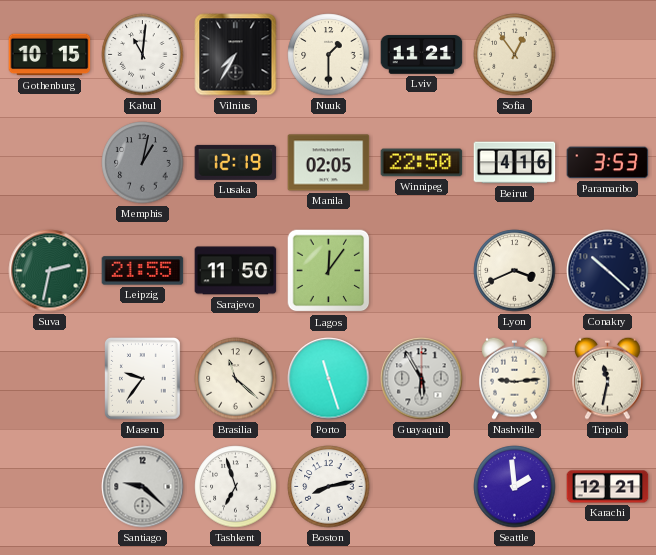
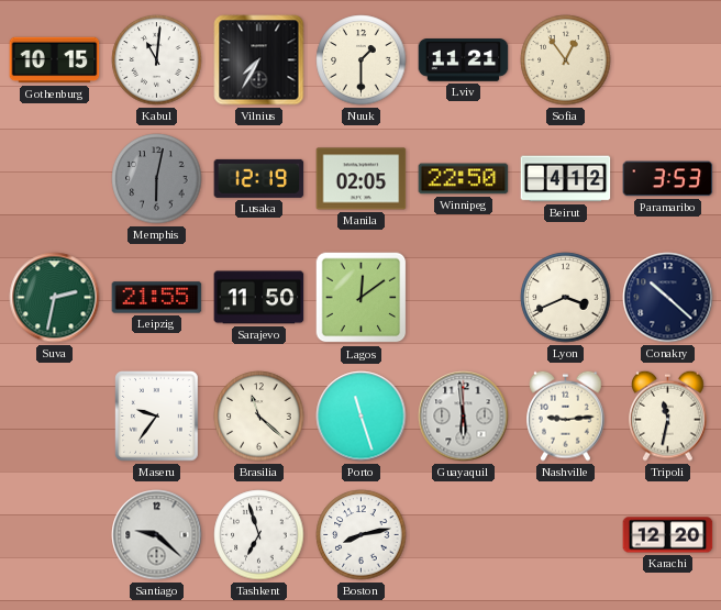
Memphis: 1:02 -> 6:02
Beirut: 4:16 -> 4:12
Lagos: 12:06 -> 12:09
Guayaquil: 5:55 -> 5:59
Seattle: 1:59 -> none
Karachi: 12:21 -> 12:20
